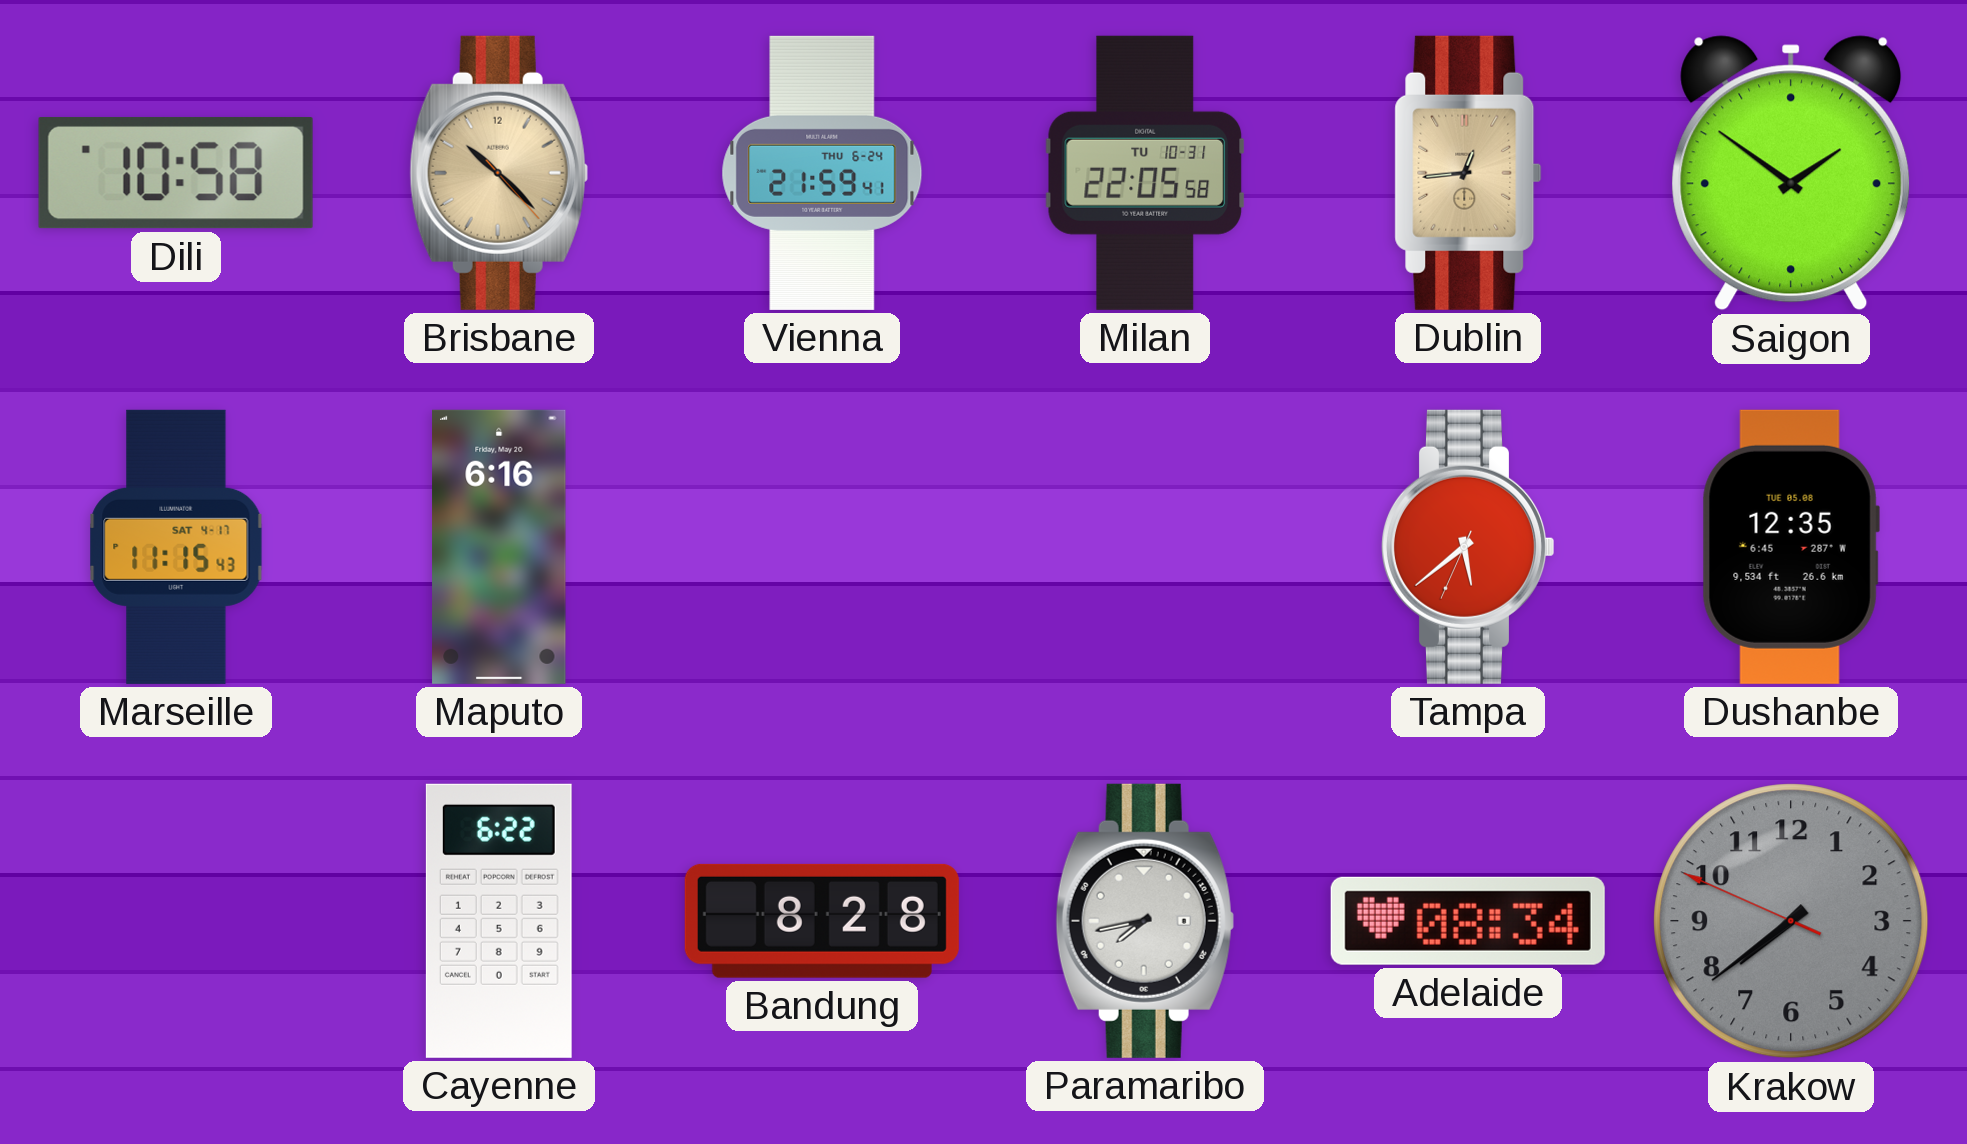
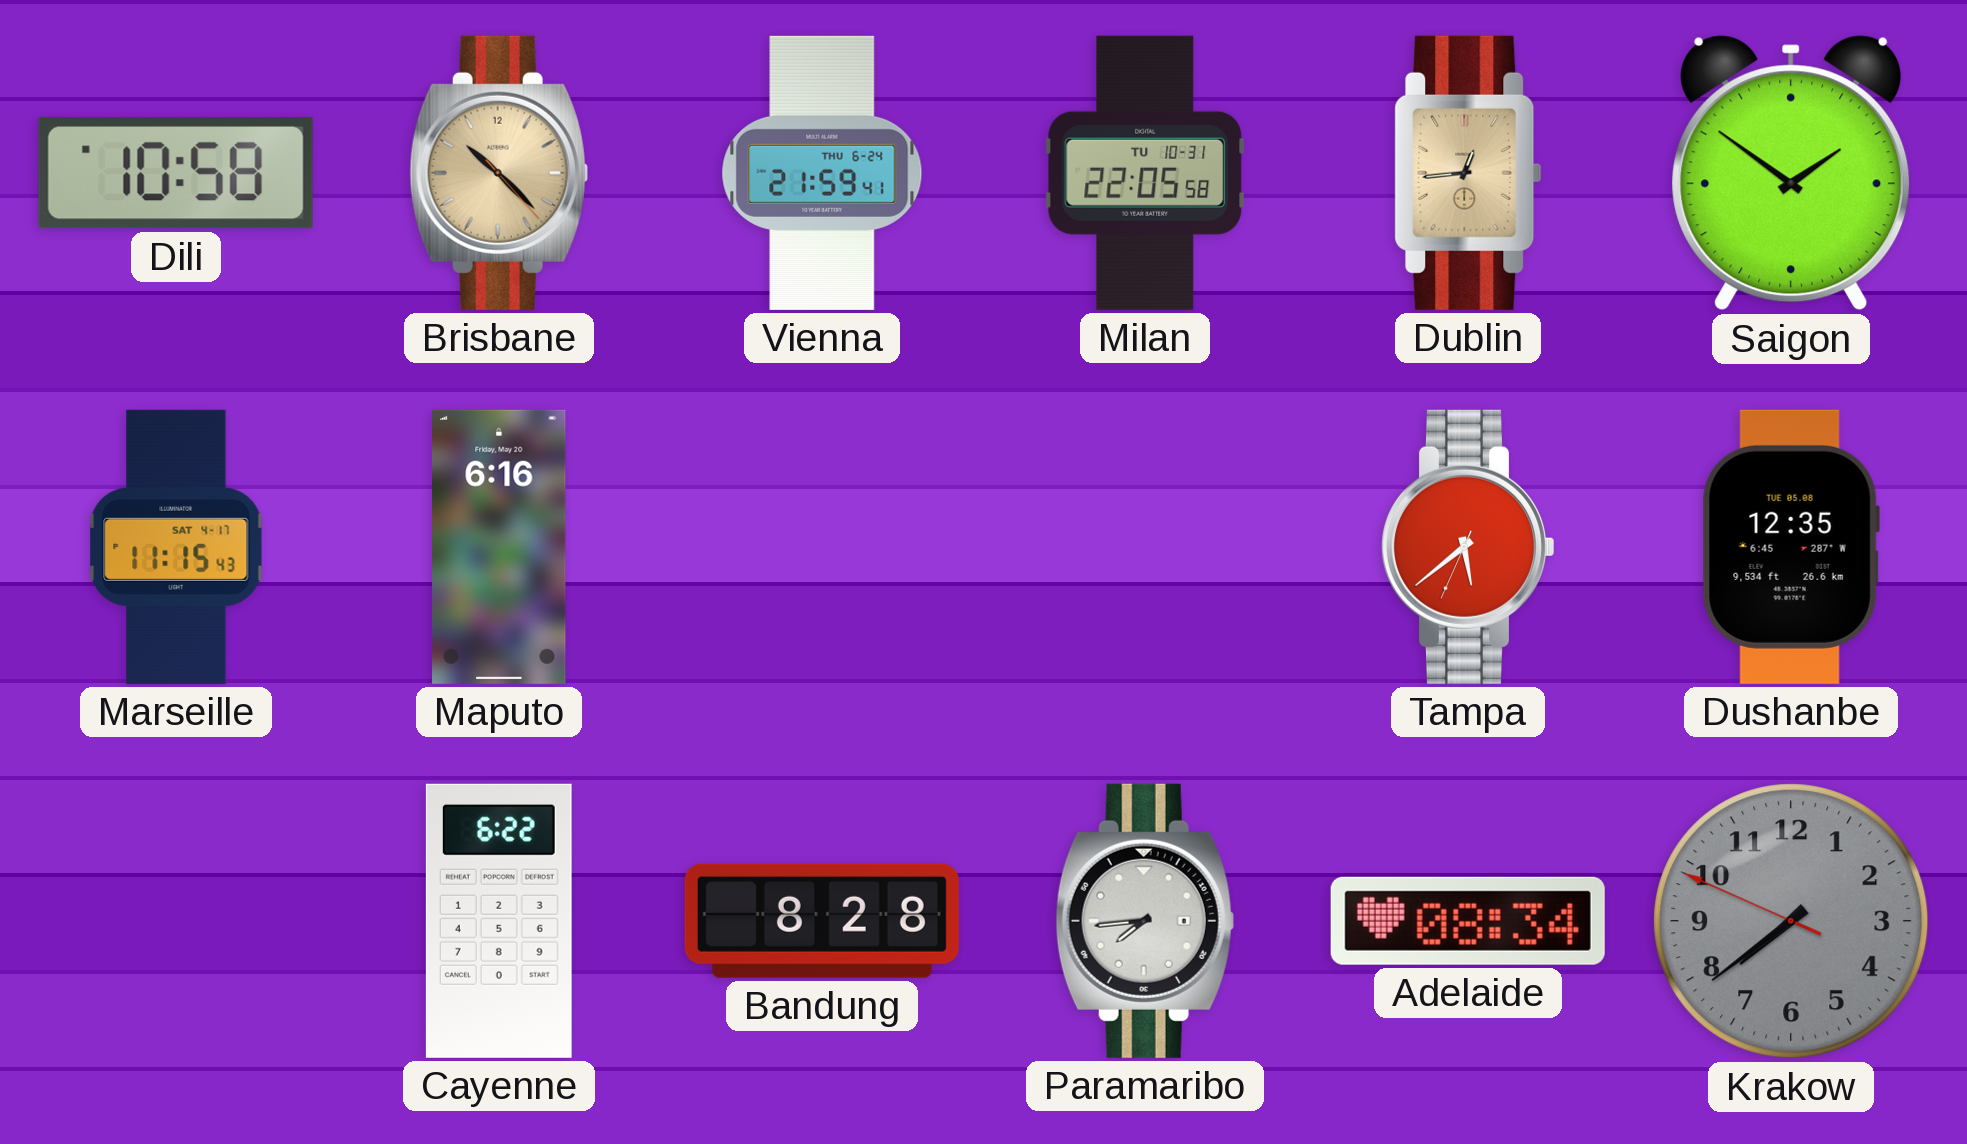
Paramaribo: 7:43 -> 7:44
